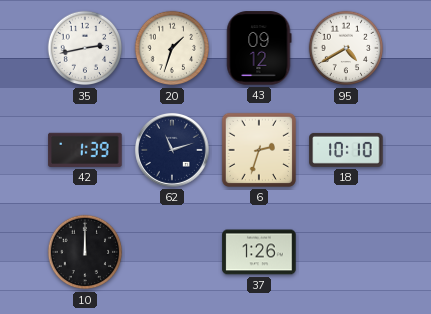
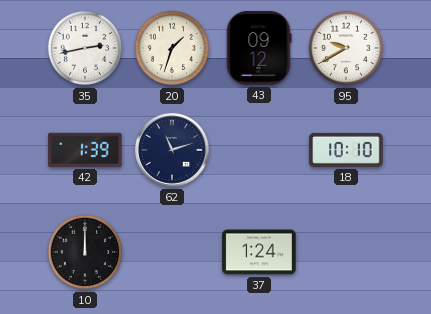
95: 4:40 -> 9:40
6: 2:33 -> none
37: 1:26 -> 1:24
